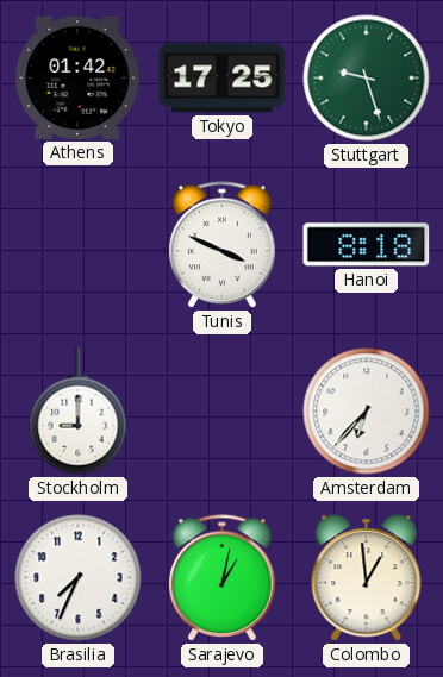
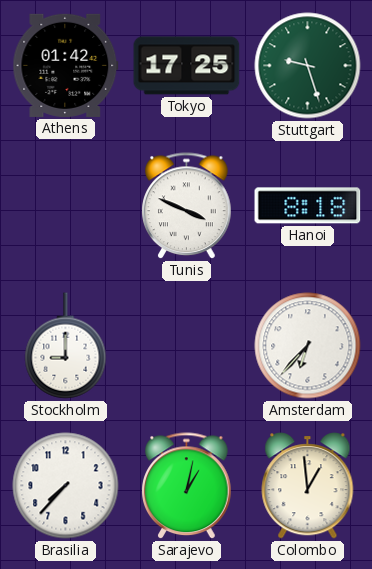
Brasilia: 7:34 -> 7:37
